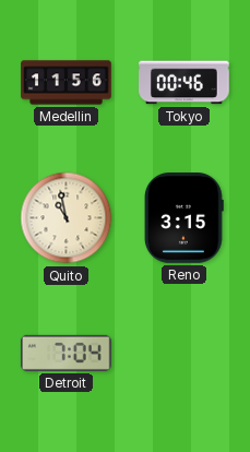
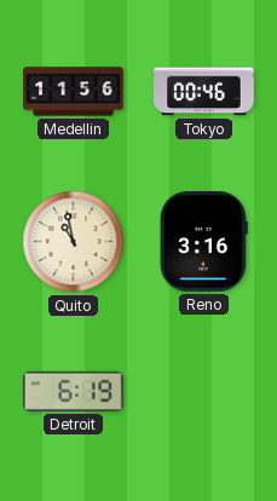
Reno: 3:15 -> 3:16
Detroit: 7:04 -> 6:19
